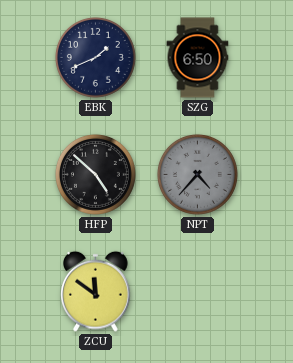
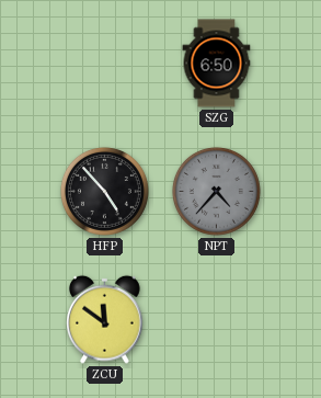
EBK: 1:41 -> none
HFP: 4:52 -> 4:53
